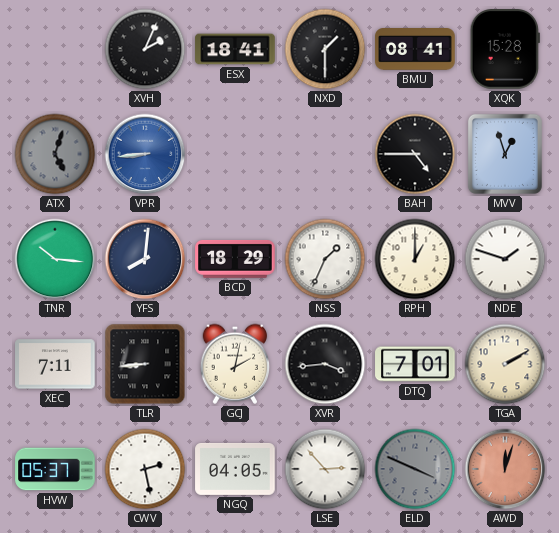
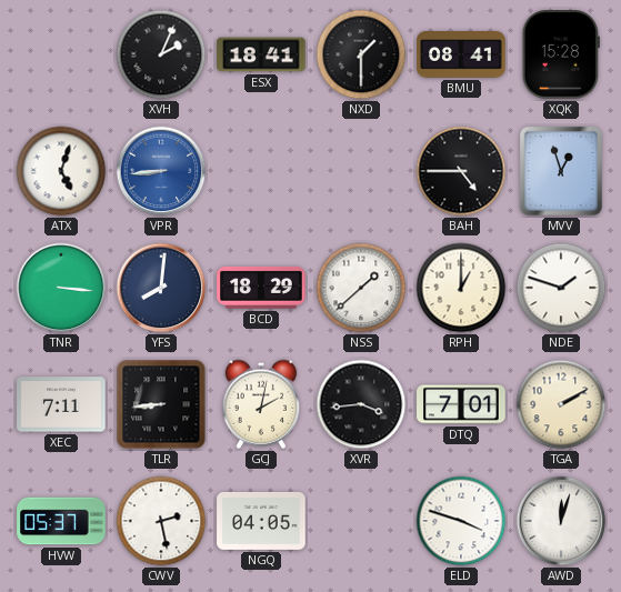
ATX dial: grey -> white
TNR: 10:16 -> 3:16
NSS: 1:34 -> 1:38
LSE: 2:53 -> none
ELD: 3:49 -> 3:48
ELD dial: grey -> white
AWD dial: salmon -> white
